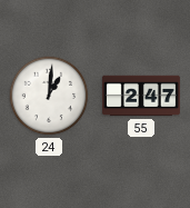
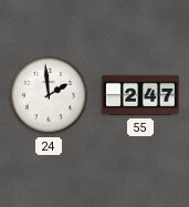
24: 1:01 -> 1:59
